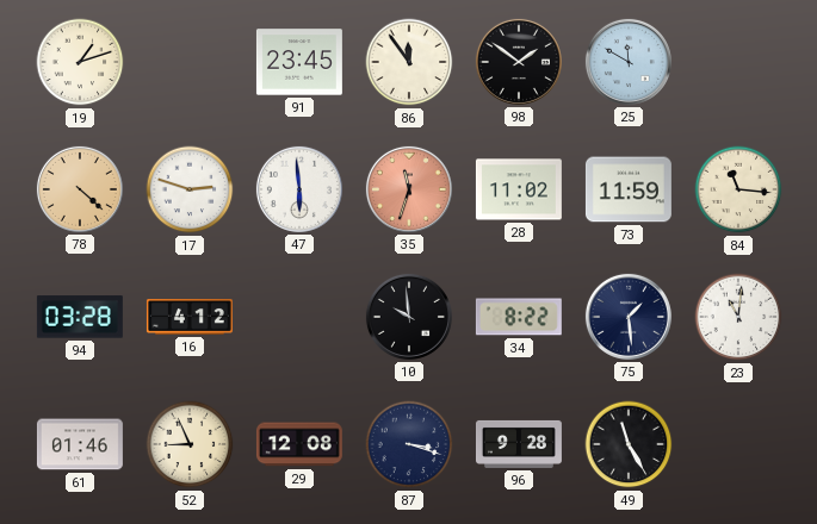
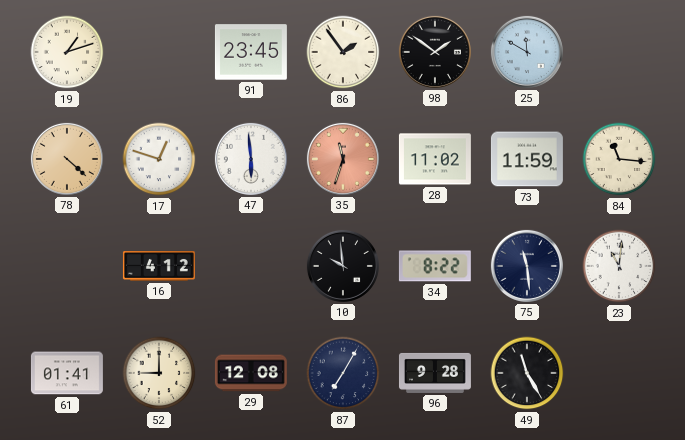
86: 11:54 -> 1:54
17: 2:48 -> 12:48
94: 03:28 -> none
75: 1:29 -> 11:29
61: 01:46 -> 01:41
52: 8:56 -> 9:00
87: 3:18 -> 7:05
